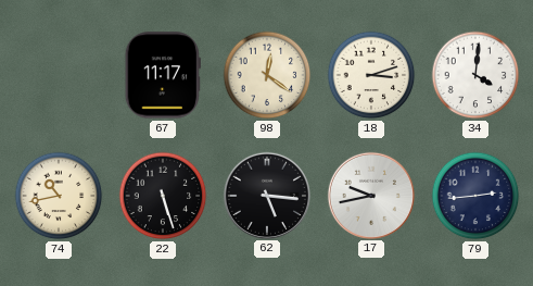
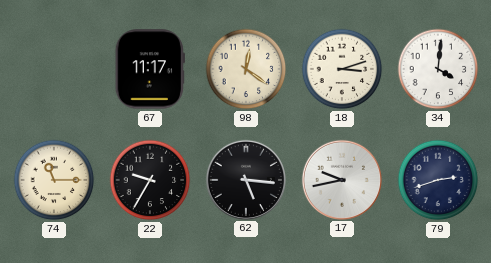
74: 10:43 -> 11:15
22: 5:27 -> 9:35
79: 2:44 -> 2:42
